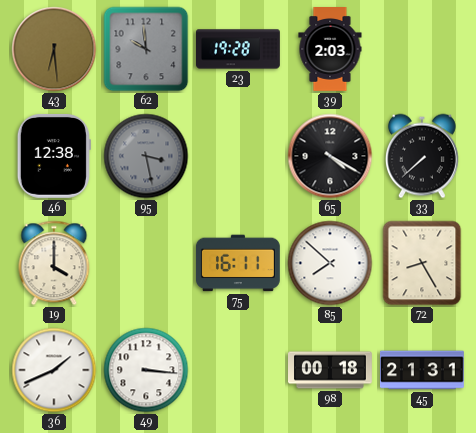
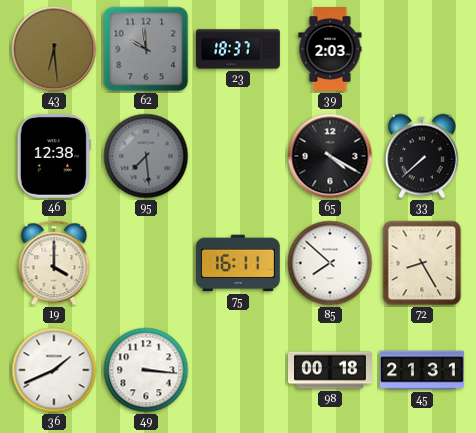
23: 19:28 -> 18:37
95: 3:28 -> 7:29
